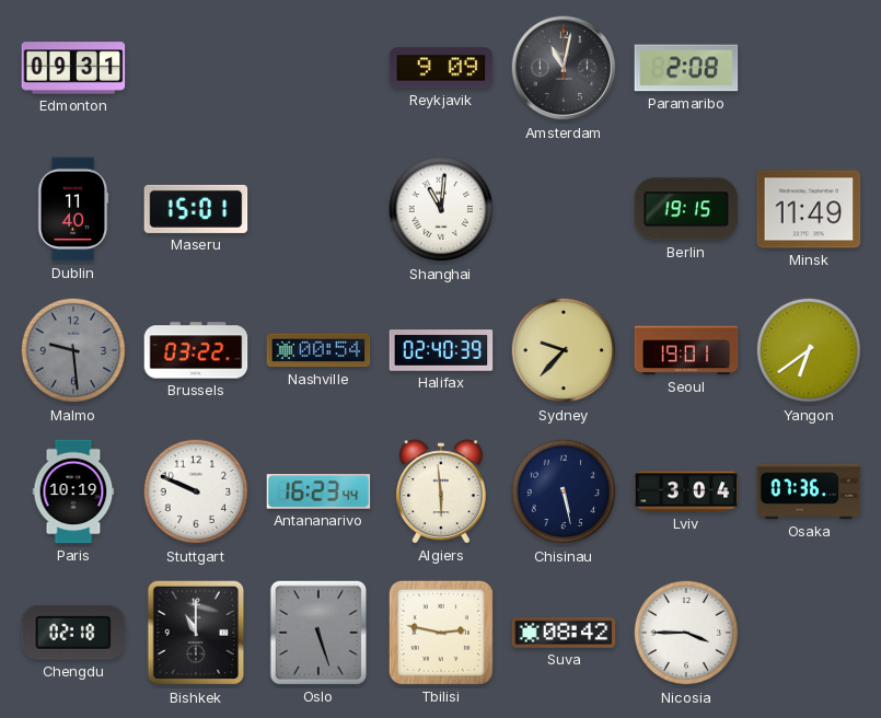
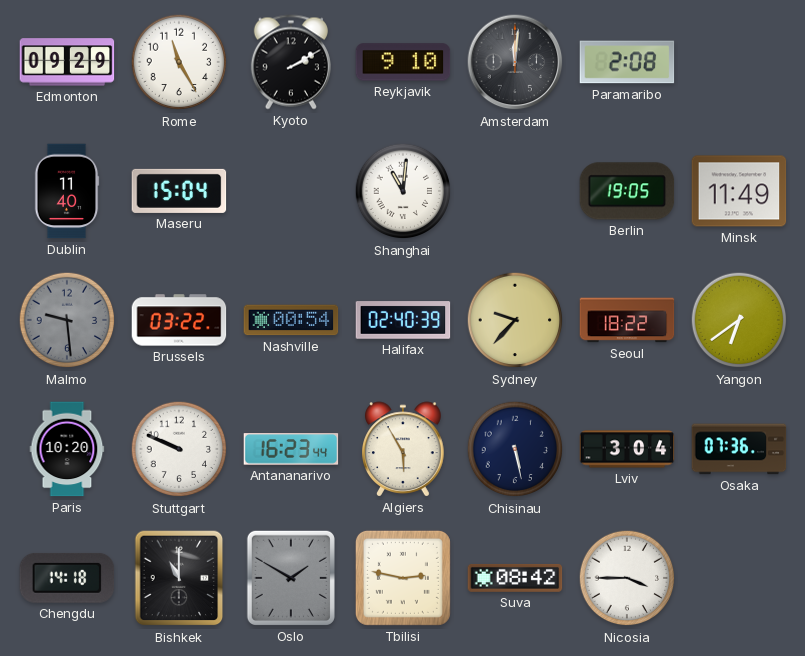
Edmonton: 09:31 -> 09:29
Rome: none -> 11:25
Kyoto: none -> 2:10
Reykjavik: 9:09 -> 9:10
Amsterdam: 11:02 -> 12:01
Maseru: 15:01 -> 15:04
Berlin: 19:15 -> 19:05
Seoul: 19:01 -> 18:22
Paris: 10:19 -> 10:20
Algiers: 5:59 -> 5:55
Chengdu: 02:18 -> 14:18
Oslo: 5:27 -> 1:50
